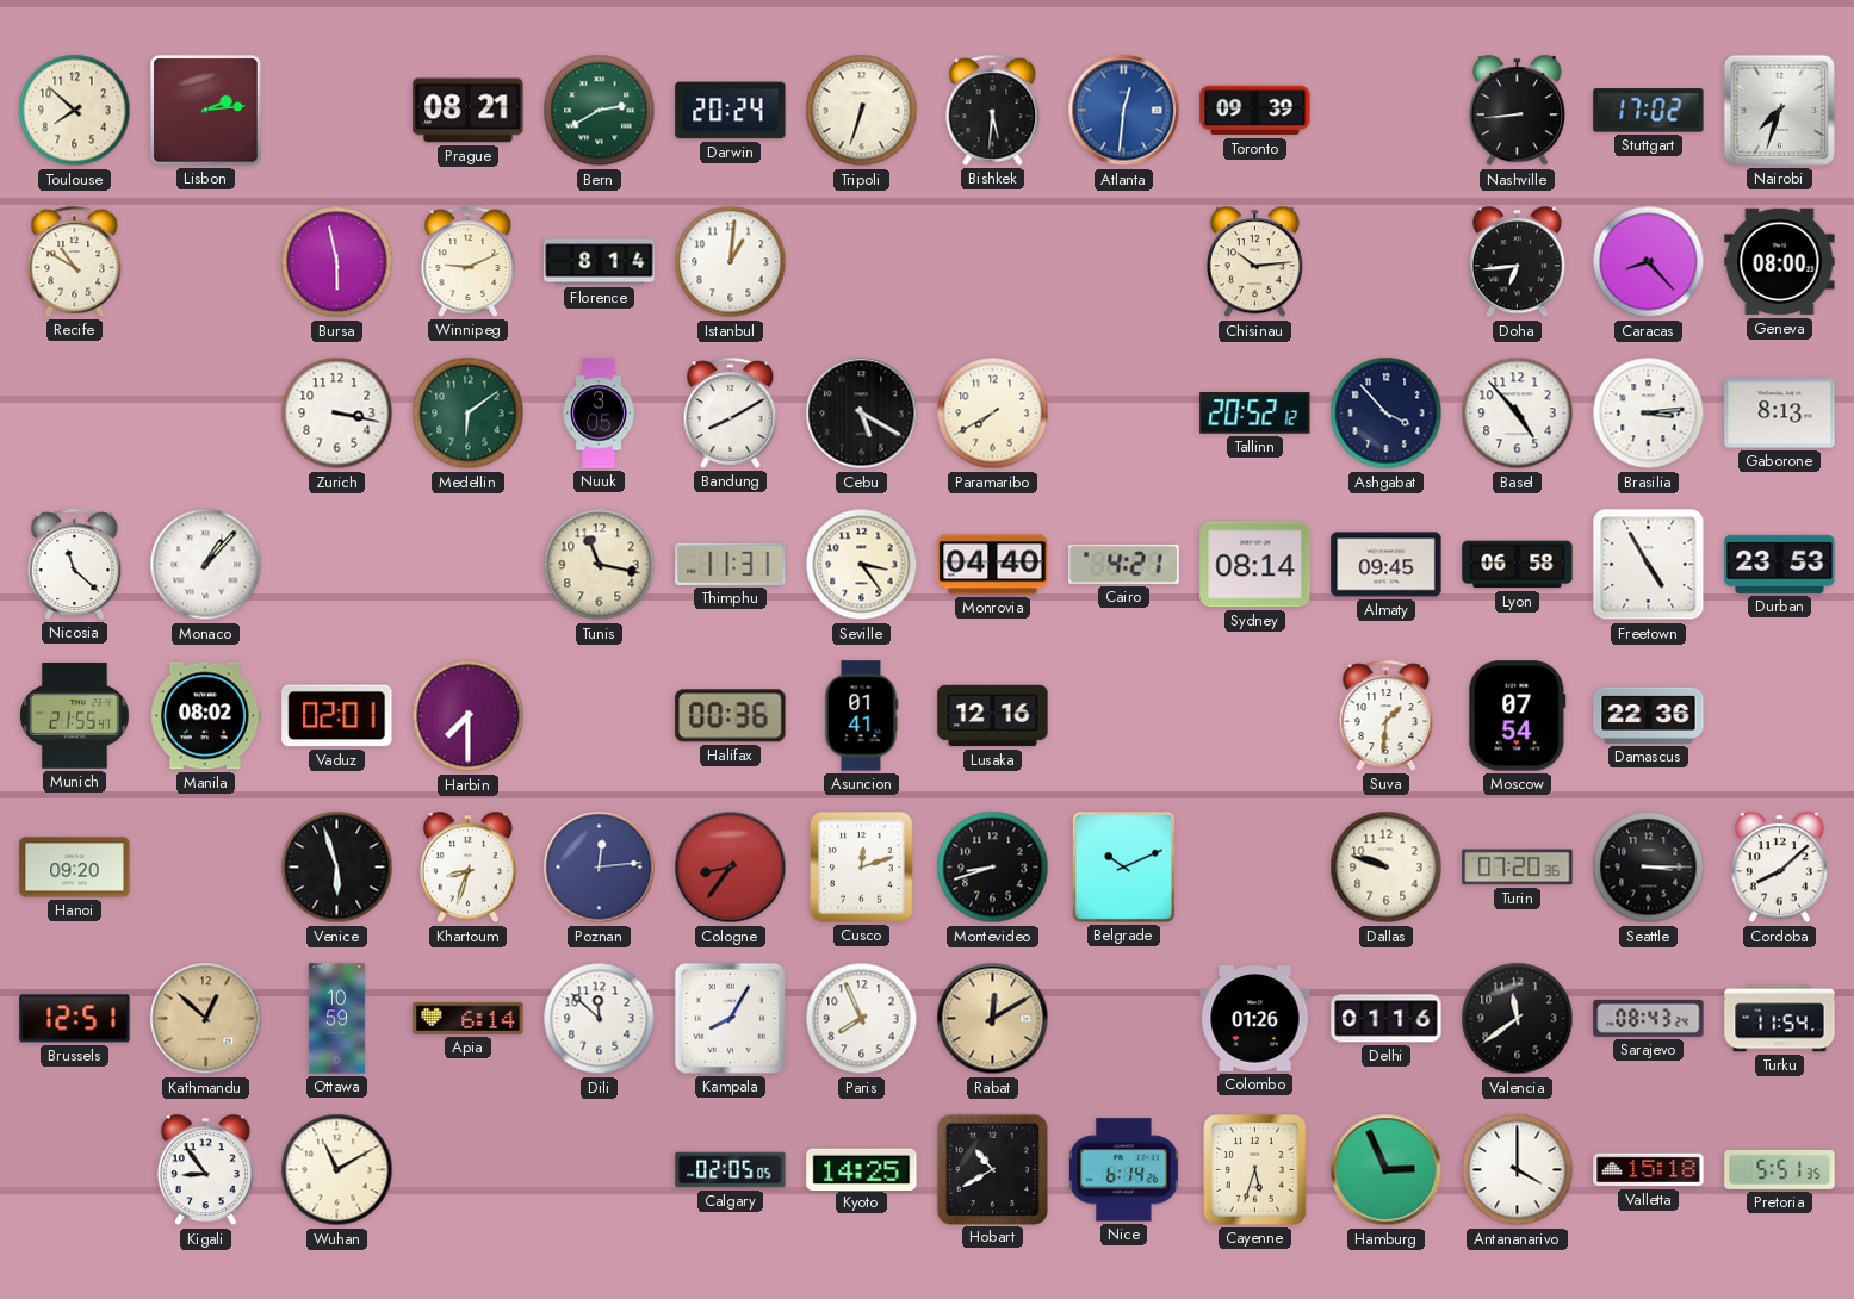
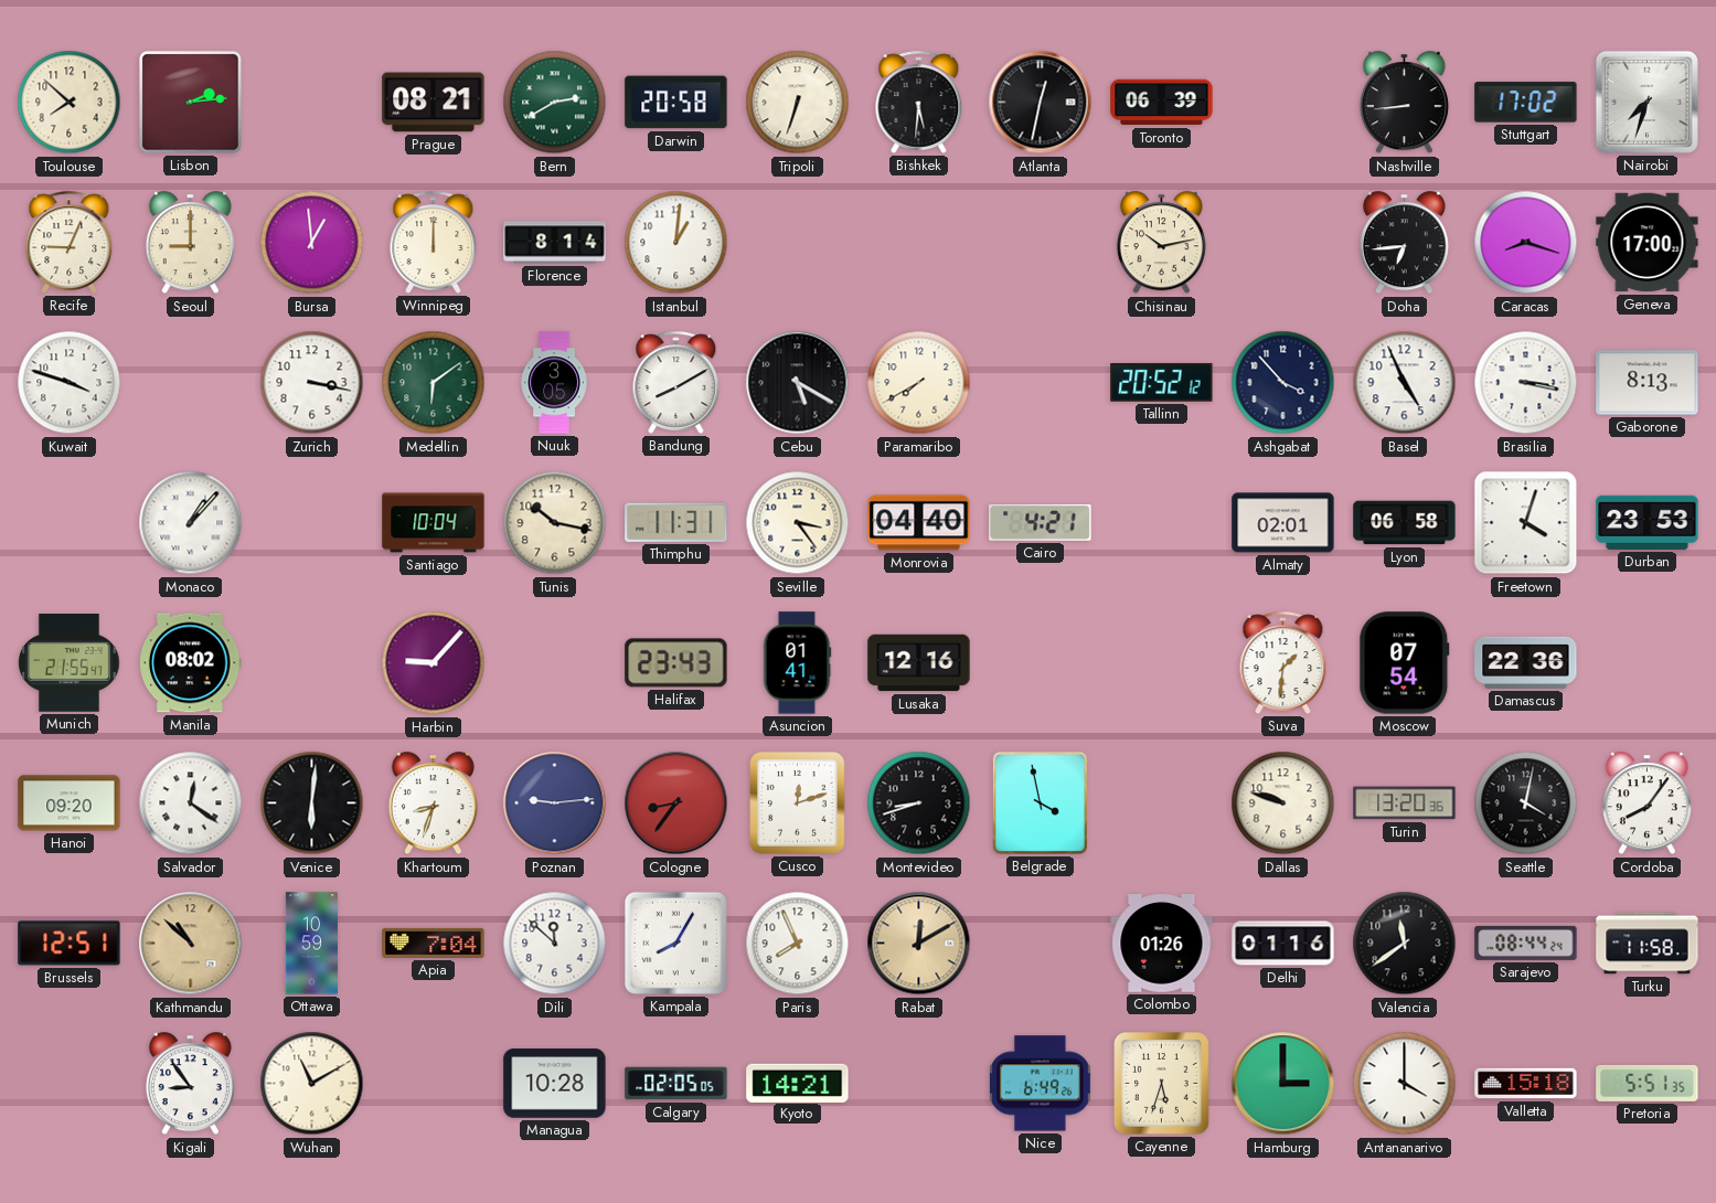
Darwin: 20:24 -> 20:58
Atlanta: 12:31 -> 12:32
Atlanta dial: blue -> black
Toronto: 09:39 -> 06:39
Recife: 10:50 -> 9:04
Seoul: none -> 9:00
Bursa: 5:58 -> 12:59
Winnipeg: 9:11 -> 12:00
Chisinau: 10:14 -> 10:13
Caracas: 8:23 -> 8:18
Geneva: 08:00 -> 17:00
Kuwait: none -> 3:48
Basel: 4:53 -> 4:56
Brasilia: 3:14 -> 3:17
Nicosia: 11:22 -> none
Santiago: none -> 10:04
Tunis: 11:17 -> 10:17
Sydney: 08:14 -> none
Almaty: 09:45 -> 02:01
Freetown: 4:55 -> 4:03
Vaduz: 02:01 -> none
Harbin: 7:30 -> 9:07
Halifax: 00:36 -> 23:43
Salvador: none -> 12:21
Venice: 5:57 -> 6:01
Poznan: 12:14 -> 9:14
Belgrade: 10:11 -> 3:58
Turin: 07:20 -> 13:20
Seattle: 3:15 -> 4:02
Cordoba: 8:08 -> 8:06
Kathmandu: 12:52 -> 10:52
Apia: 6:14 -> 7:04
Sarajevo: 08:43 -> 08:44
Turku: 11:54 -> 11:58
Managua: none -> 10:28
Kyoto: 14:25 -> 14:21
Hobart: 10:40 -> none
Nice: 6:14 -> 6:49
Hamburg: 2:56 -> 3:00
